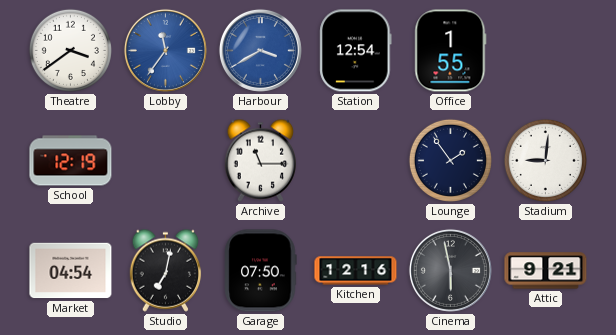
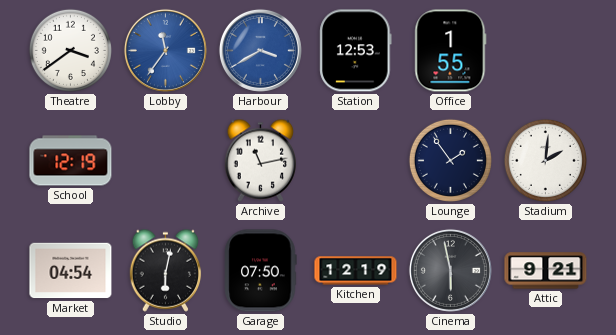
Station: 12:54 -> 12:53
Archive: 11:15 -> 11:13
Stadium: 9:01 -> 2:01
Studio: 7:02 -> 6:02
Kitchen: 12:16 -> 12:19
